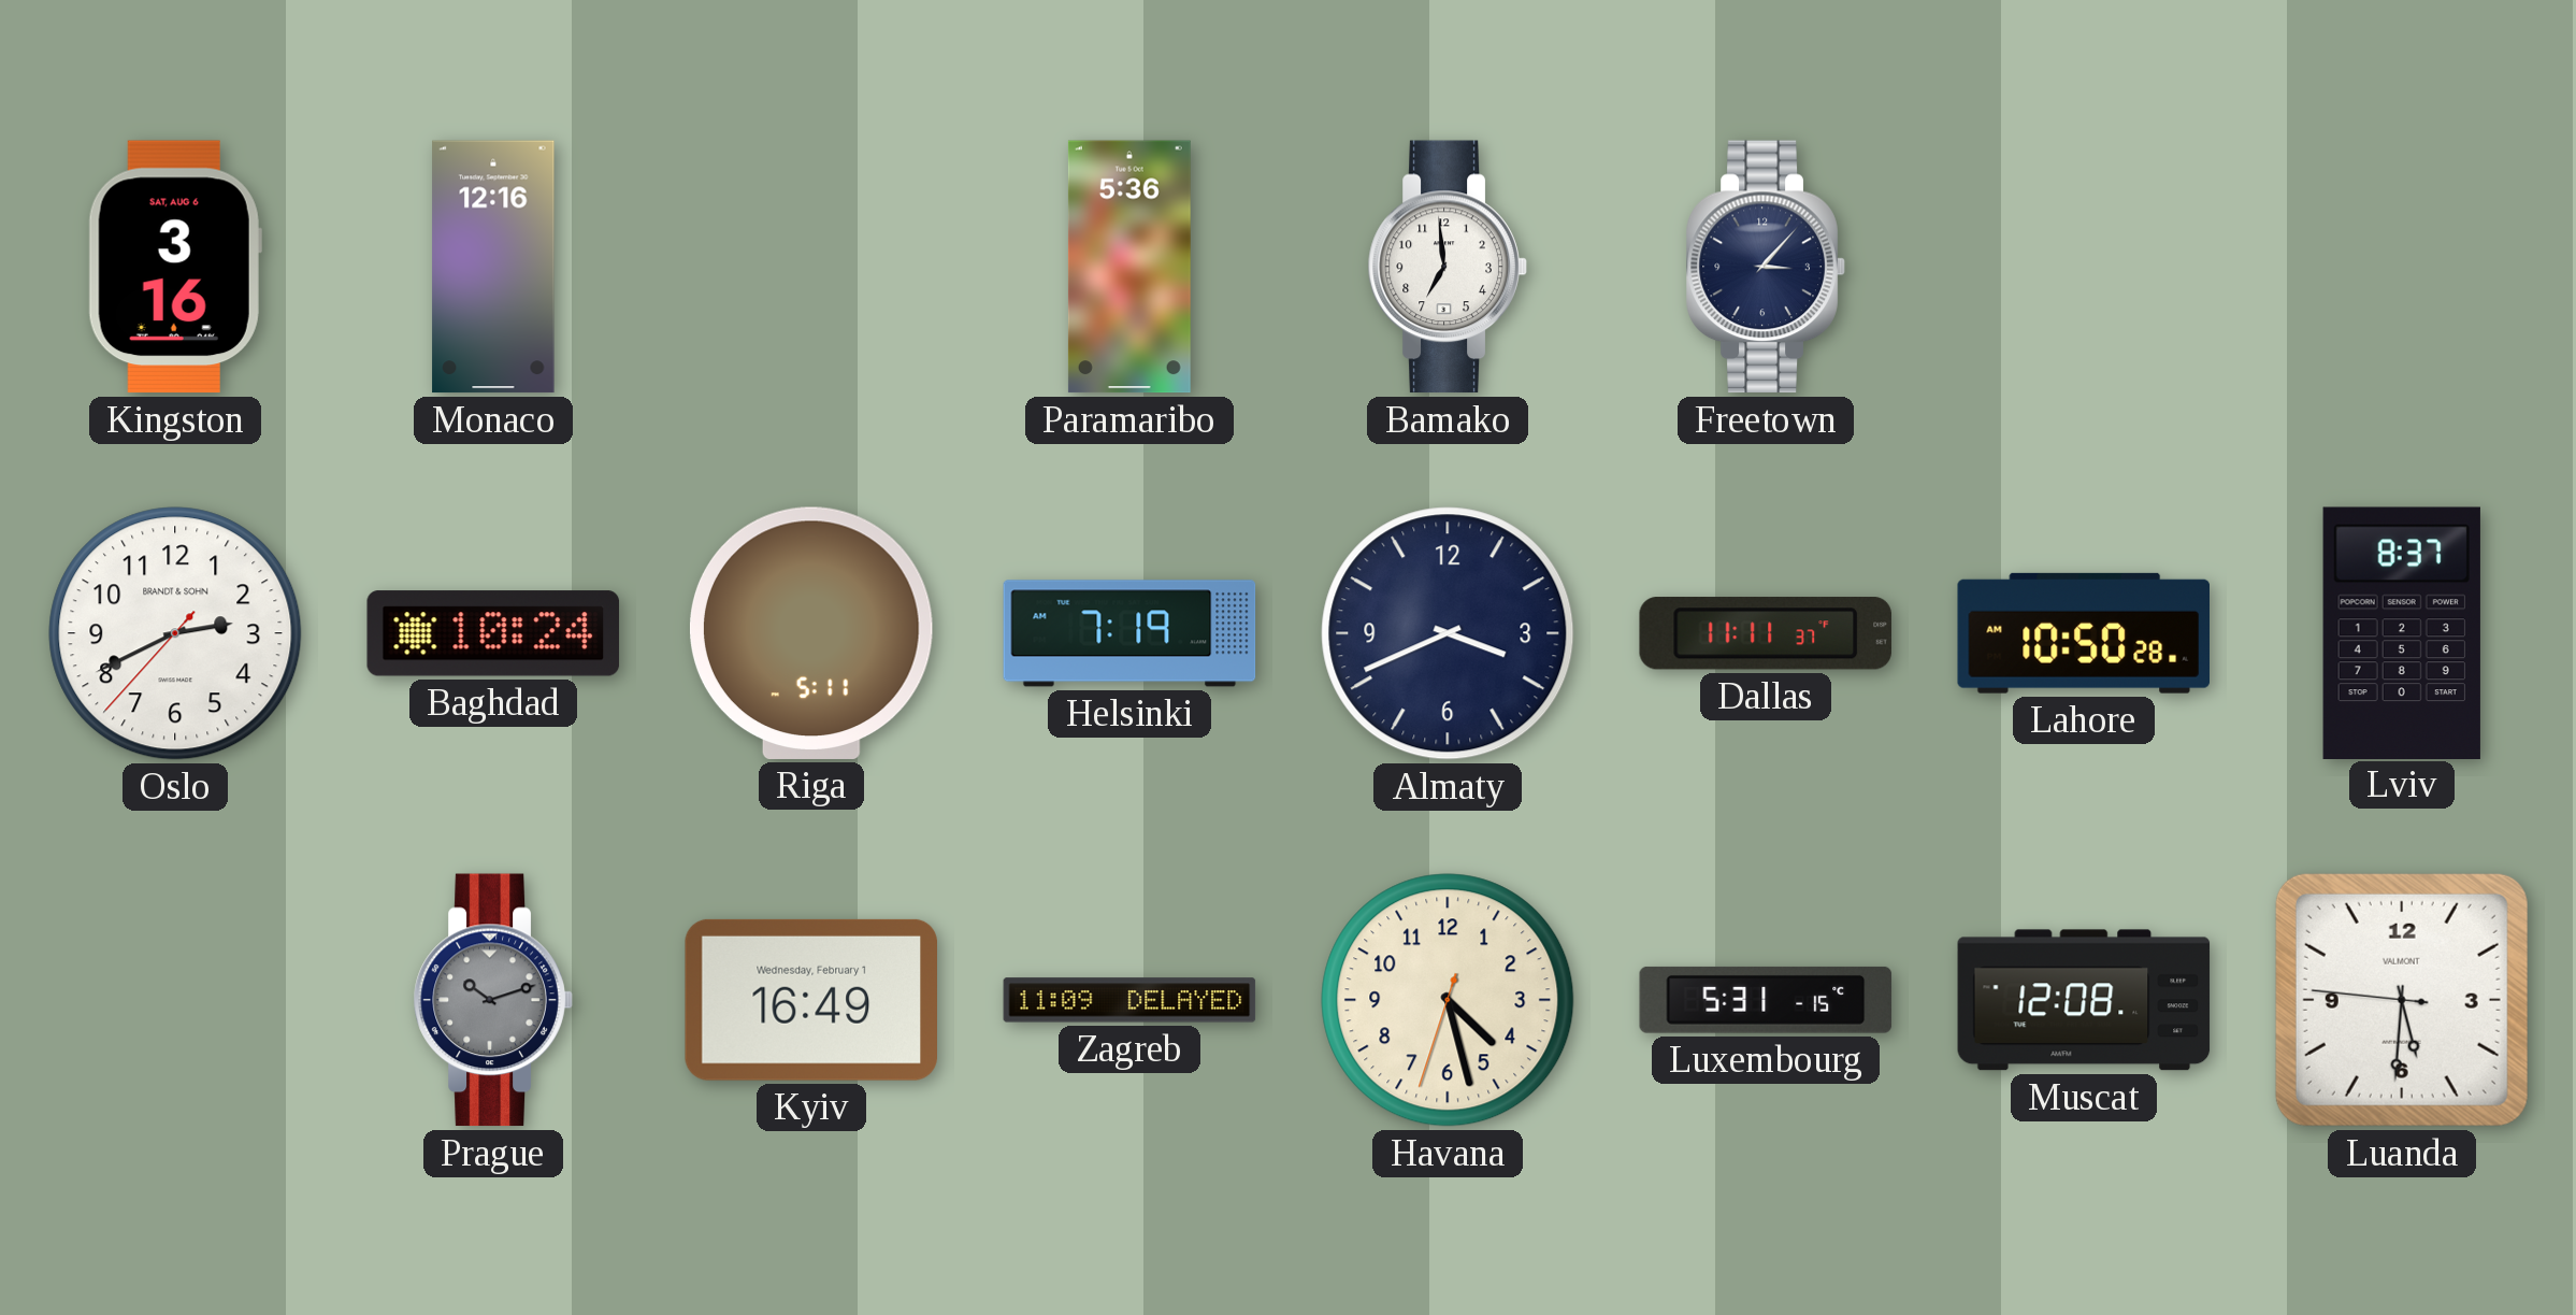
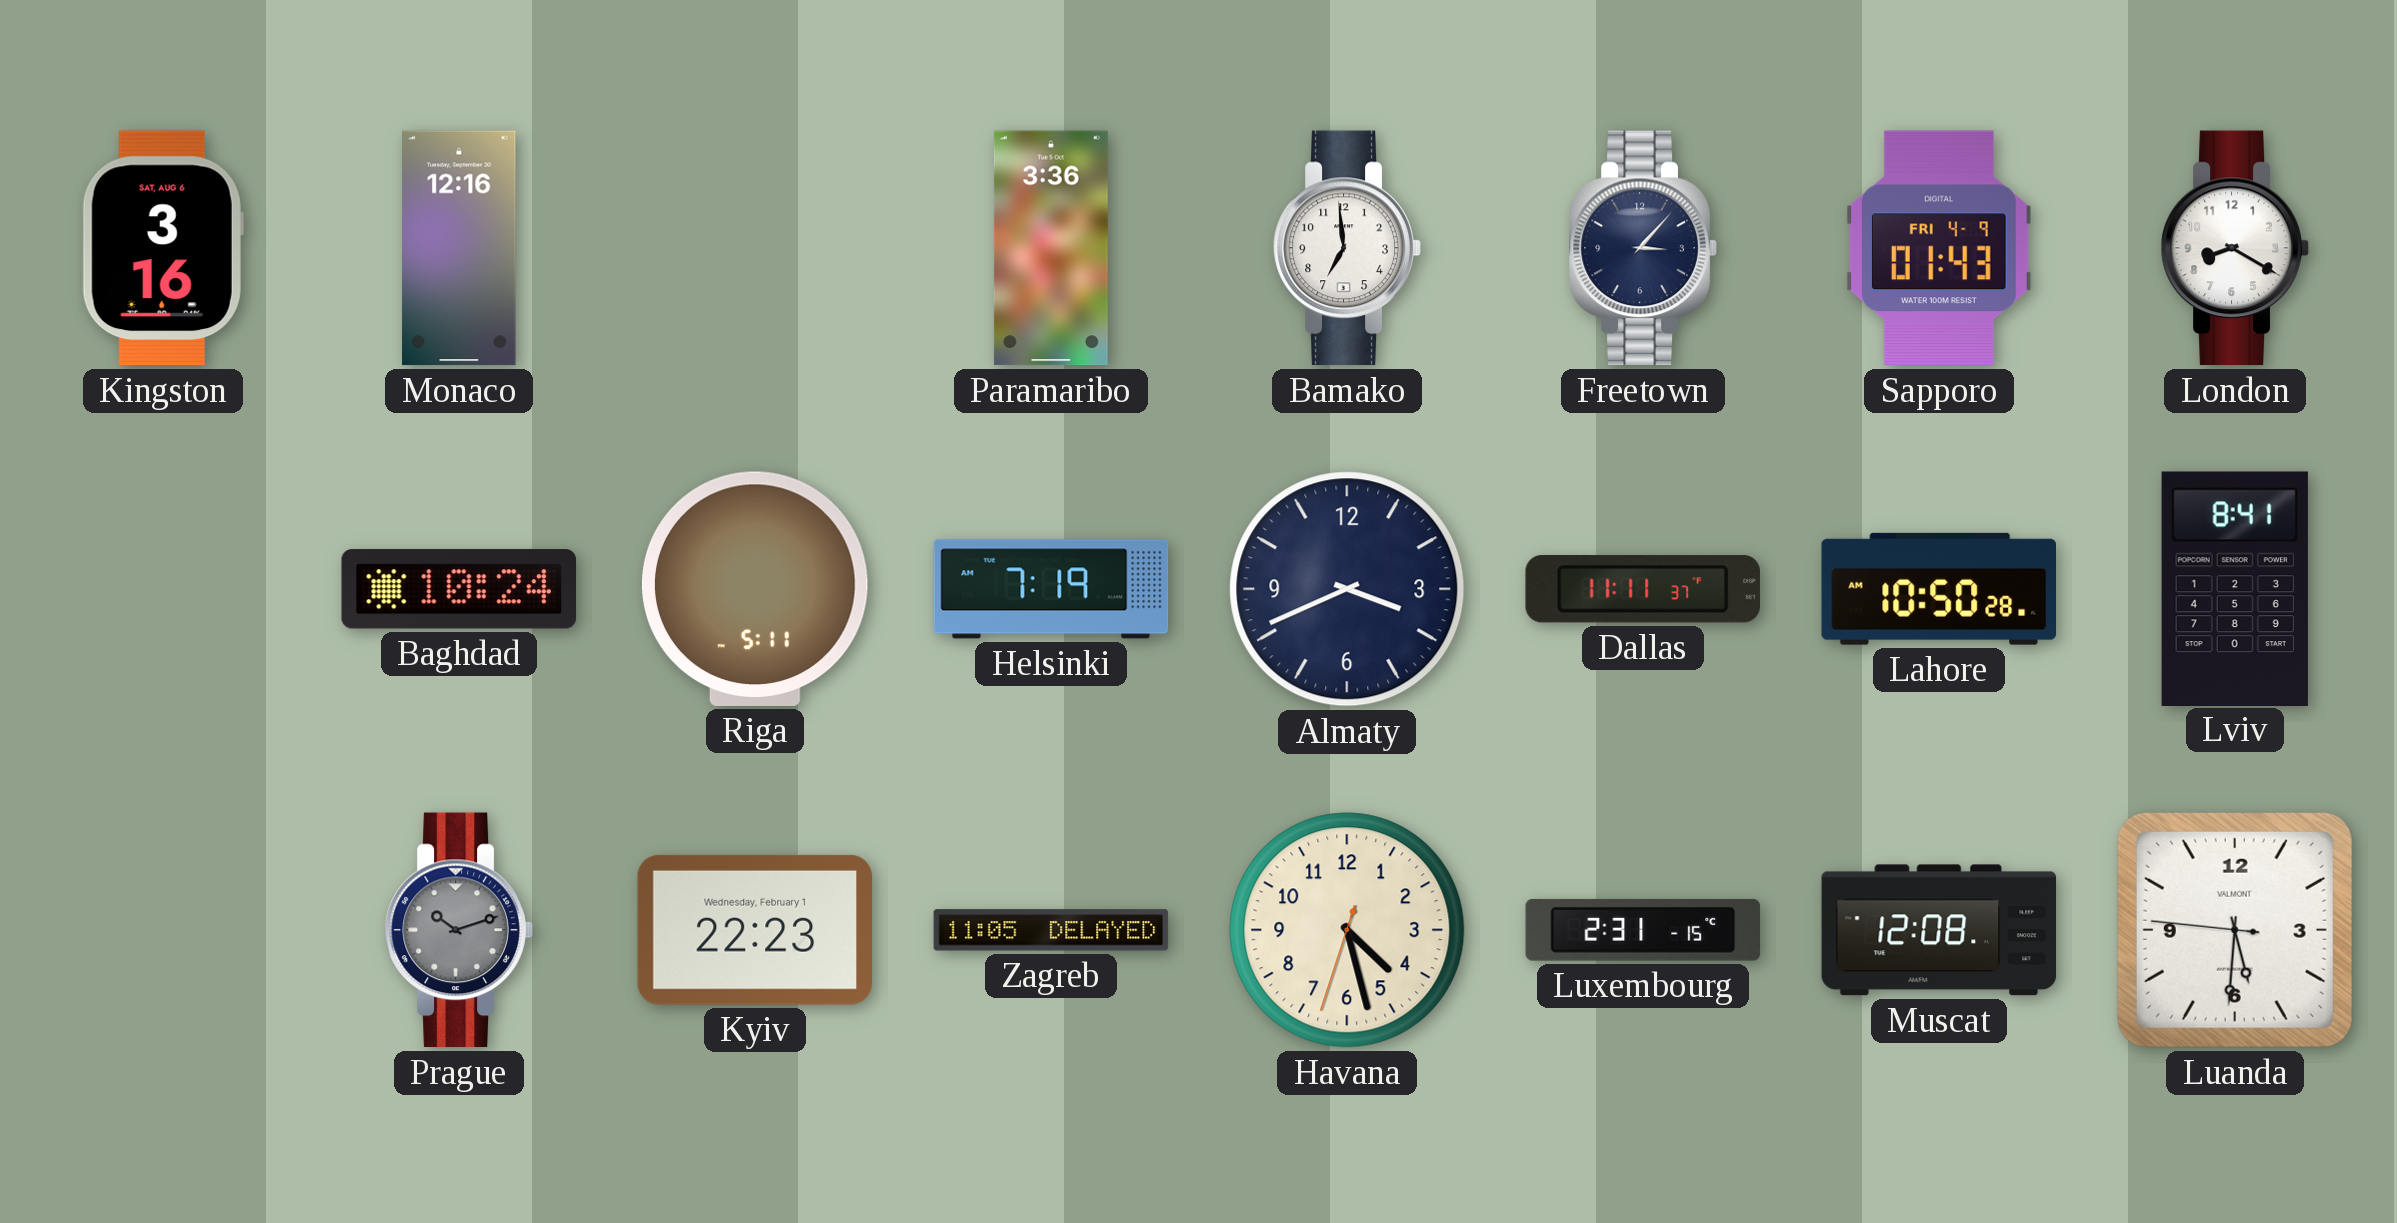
Paramaribo: 5:36 -> 3:36
Sapporo: none -> 01:43
London: none -> 8:20
Oslo: 2:40 -> none
Lviv: 8:37 -> 8:41
Kyiv: 16:49 -> 22:23
Zagreb: 11:09 -> 11:05
Luxembourg: 5:31 -> 2:31
